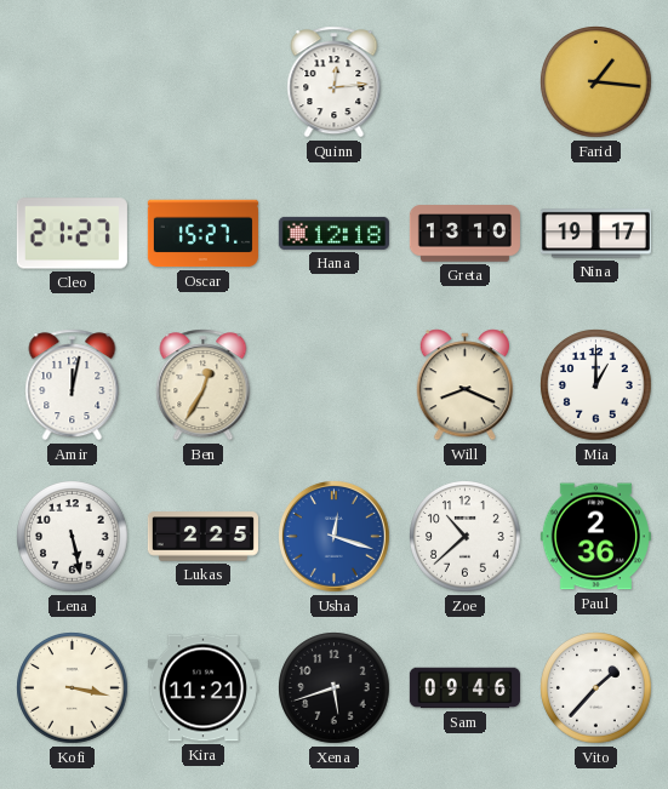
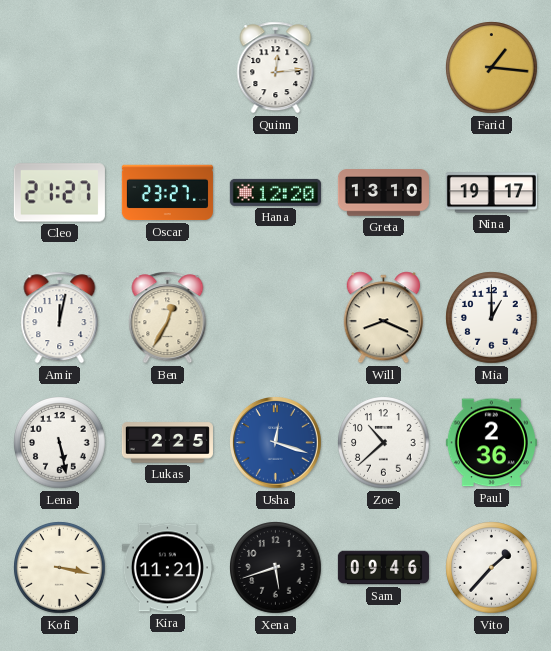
Oscar: 15:27 -> 23:27
Hana: 12:18 -> 12:20
